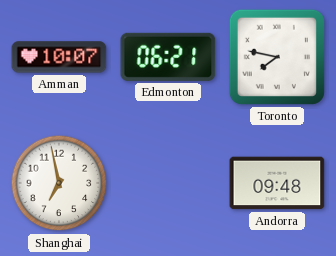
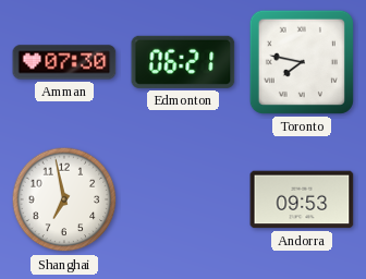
Amman: 10:07 -> 07:30
Andorra: 09:48 -> 09:53
